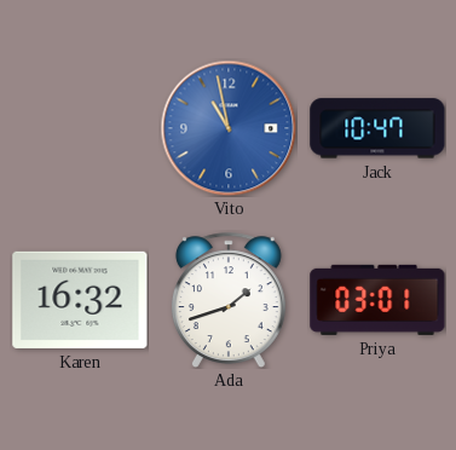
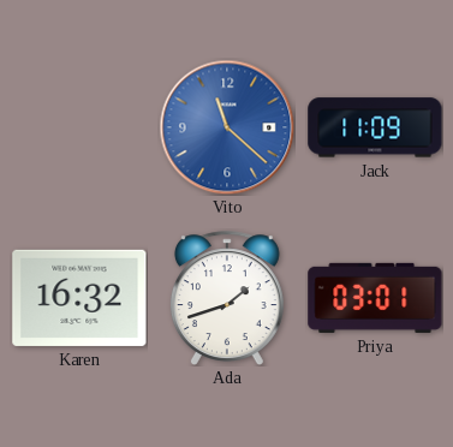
Vito: 10:58 -> 11:22
Jack: 10:47 -> 11:09
